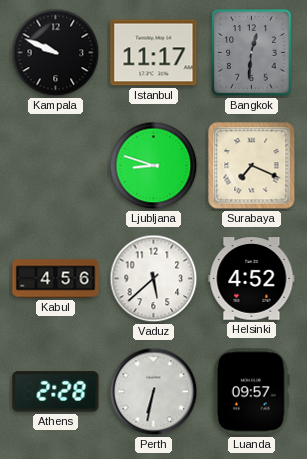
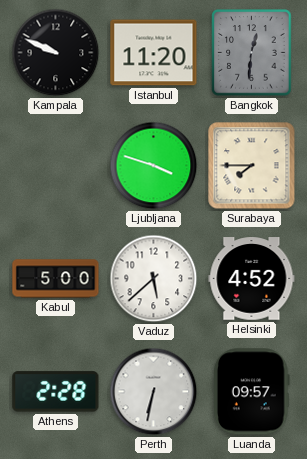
Istanbul: 11:17 -> 11:20
Ljubljana: 8:48 -> 3:48
Surabaya: 7:19 -> 7:45
Kabul: 4:56 -> 5:00
